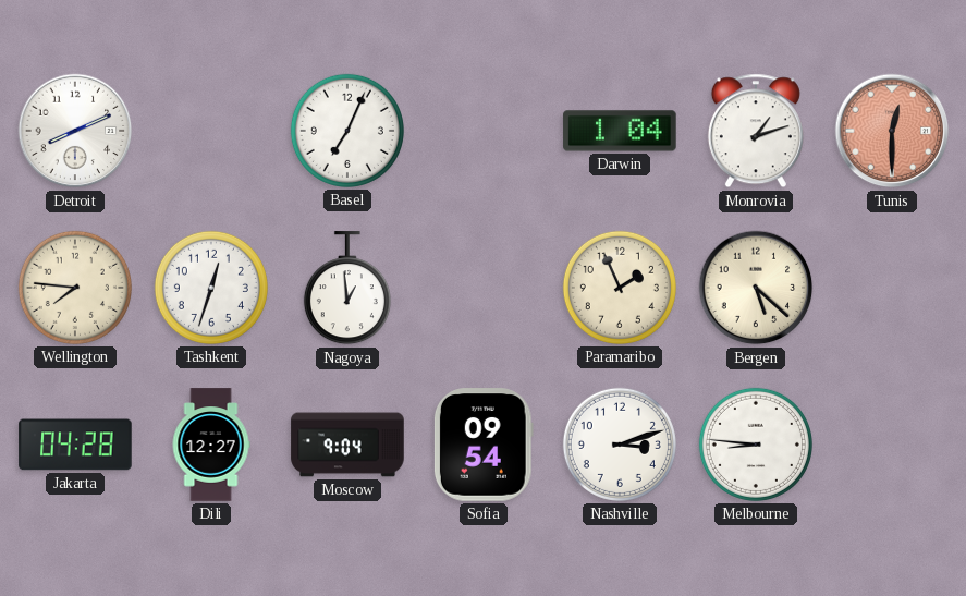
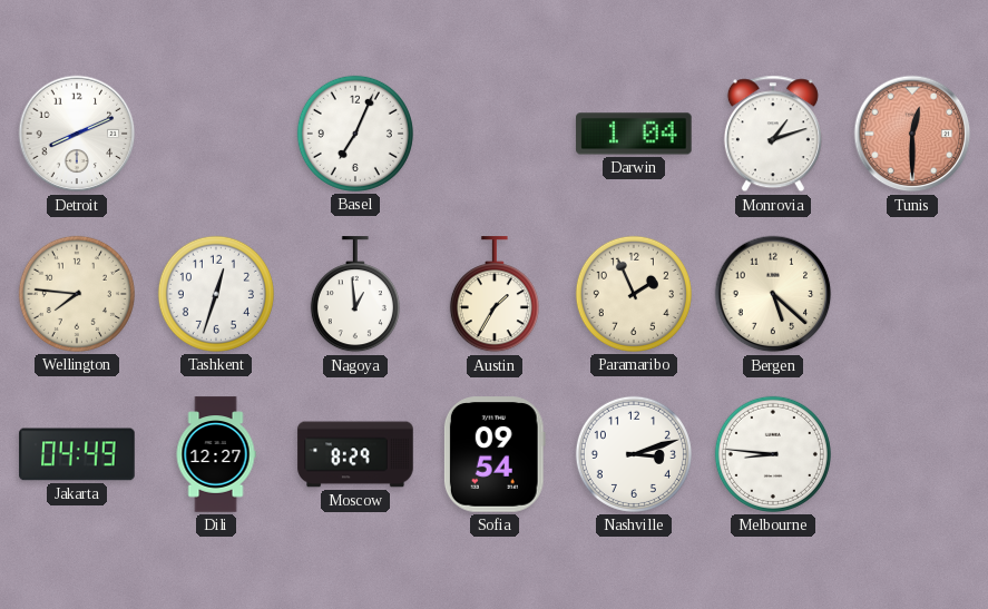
Austin: none -> 1:35
Jakarta: 04:28 -> 04:49
Moscow: 9:04 -> 8:29
